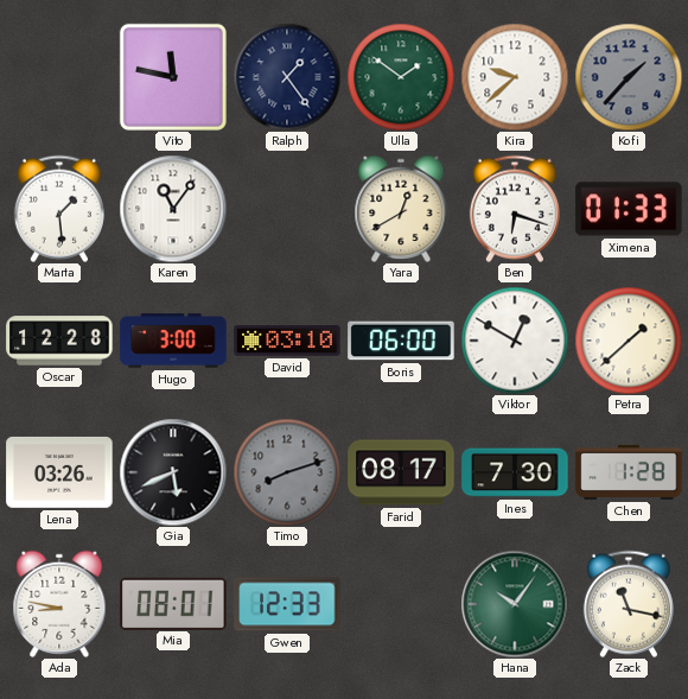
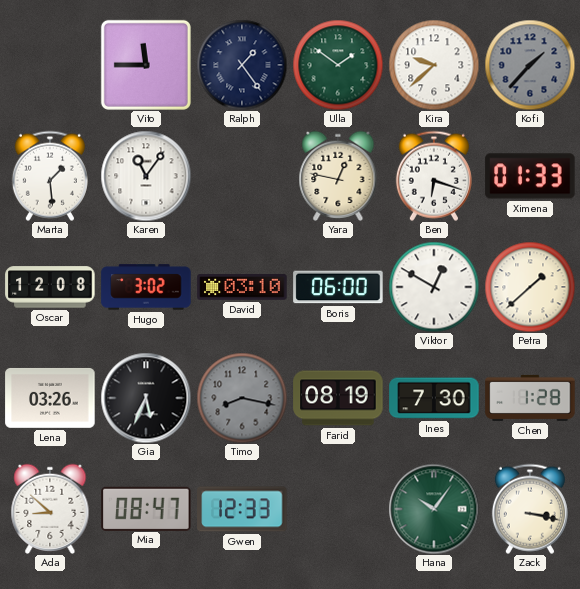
Vito: 11:47 -> 11:45
Yara: 12:40 -> 12:47
Oscar: 12:28 -> 12:08
Hugo: 3:00 -> 3:02
Gia: 5:41 -> 5:34
Timo: 8:12 -> 8:17
Farid: 08:17 -> 08:19
Ada: 8:47 -> 8:52
Mia: 08:01 -> 08:47
Zack: 11:17 -> 3:17
